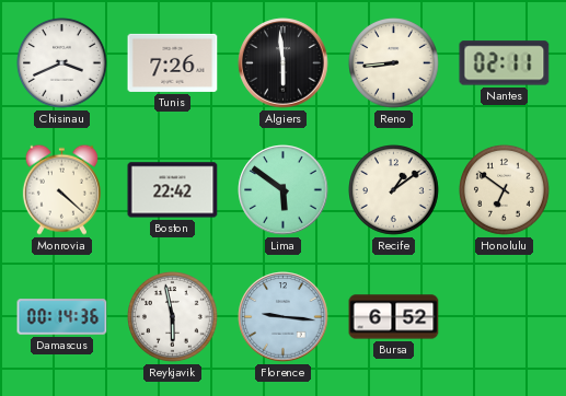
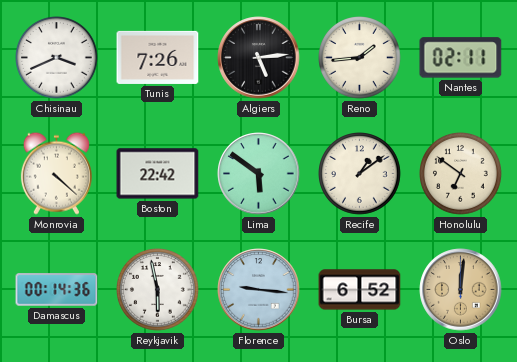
Algiers: 5:59 -> 5:14
Reno: 8:44 -> 1:44
Oslo: none -> 12:01
